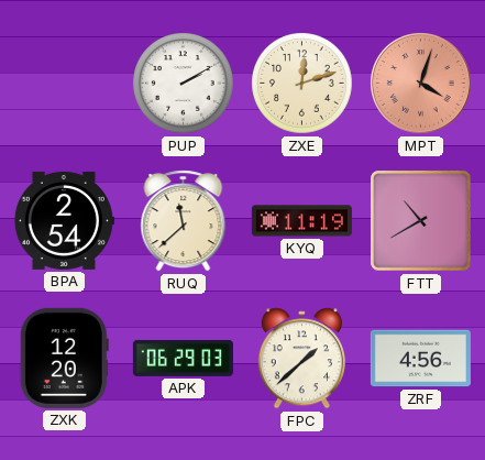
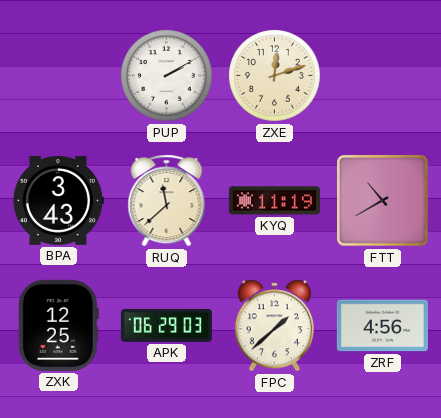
MPT: 4:03 -> none
BPA: 2:54 -> 3:43
ZXK: 12:20 -> 12:25
